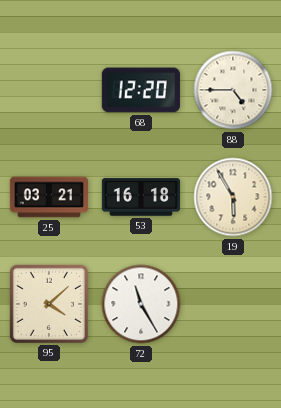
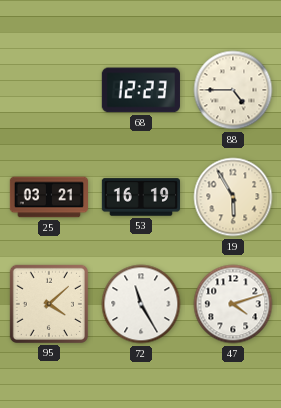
68: 12:20 -> 12:23
53: 16:18 -> 16:19
47: none -> 4:12
